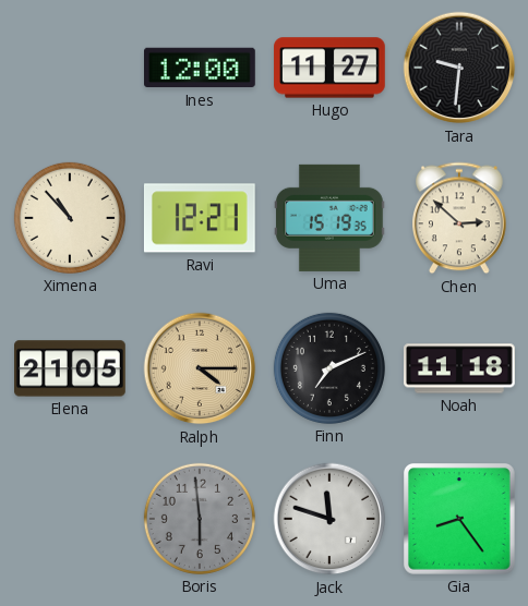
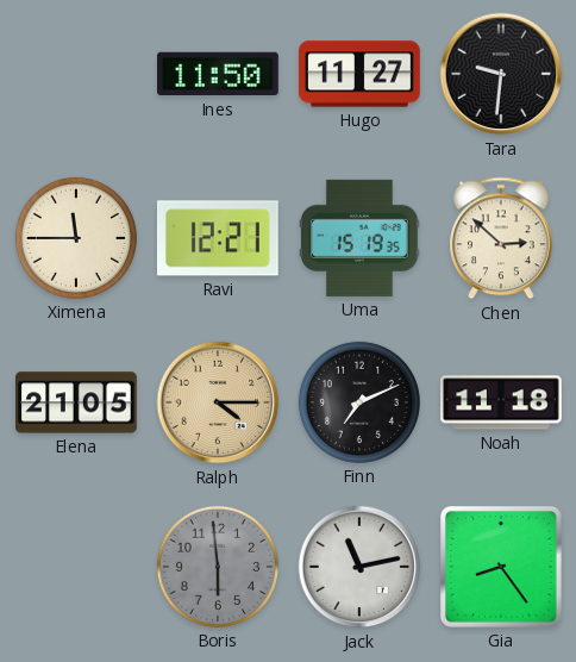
Ines: 12:00 -> 11:50
Ximena: 10:53 -> 11:45
Jack: 11:48 -> 11:13
